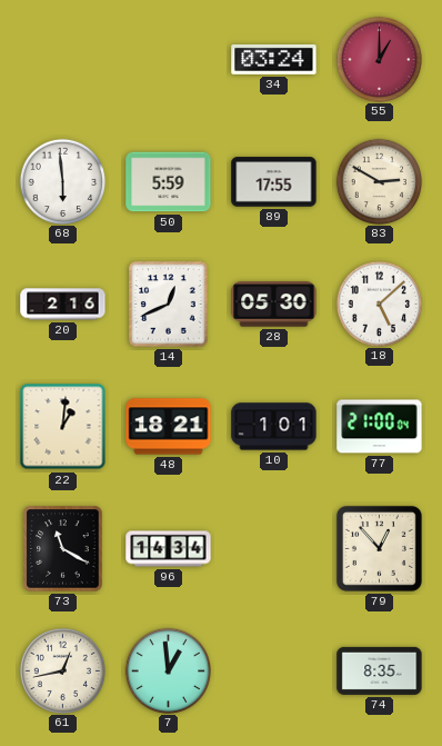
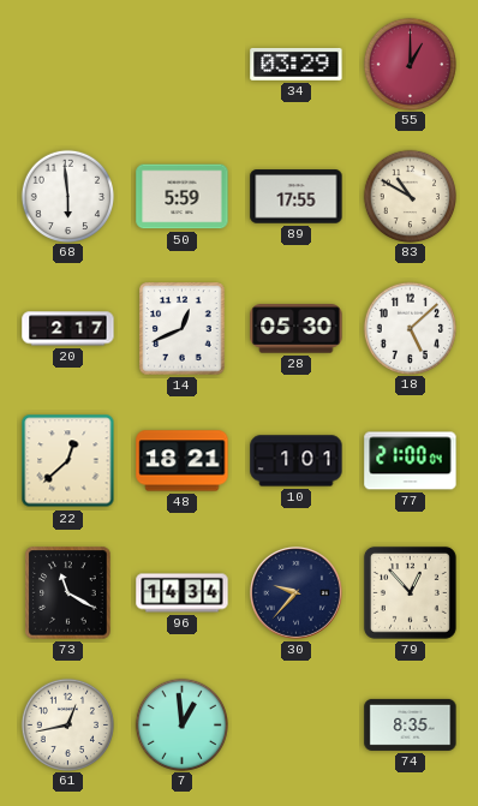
34: 03:24 -> 03:29
83: 2:50 -> 10:50
20: 2:16 -> 2:17
22: 1:01 -> 12:38
30: none -> 9:37
